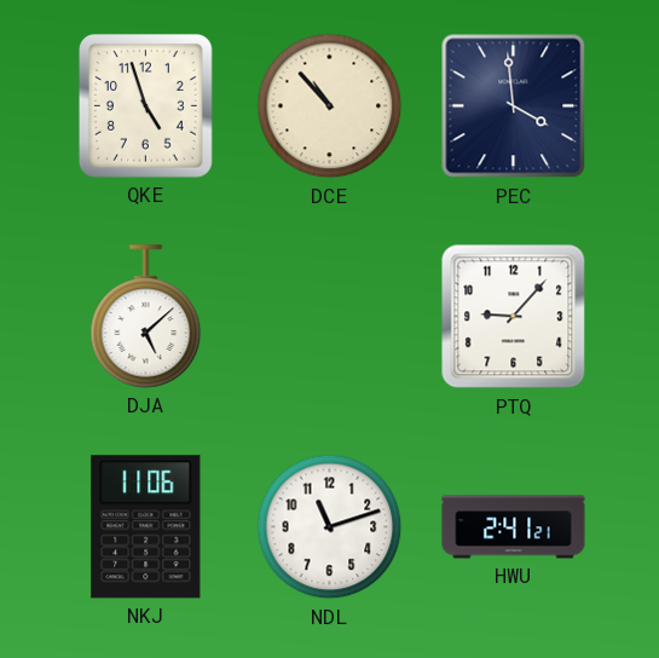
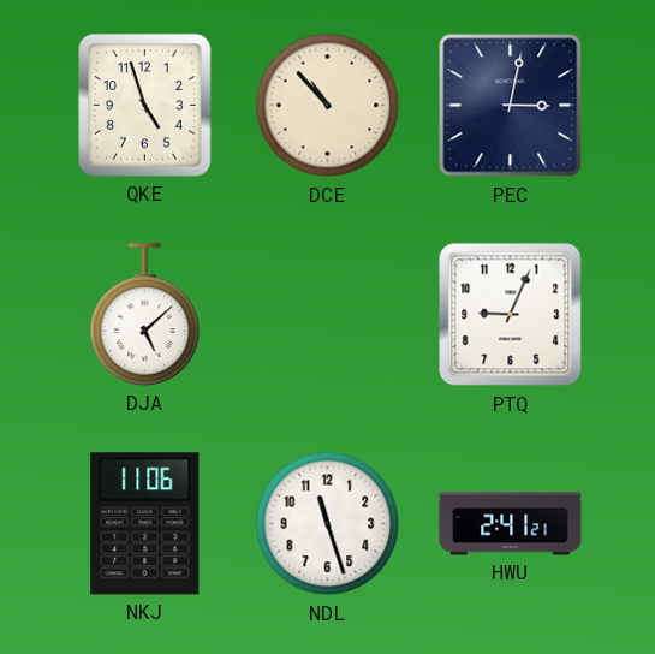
PEC: 3:59 -> 3:02
PTQ: 9:07 -> 9:04
NDL: 11:12 -> 11:27
